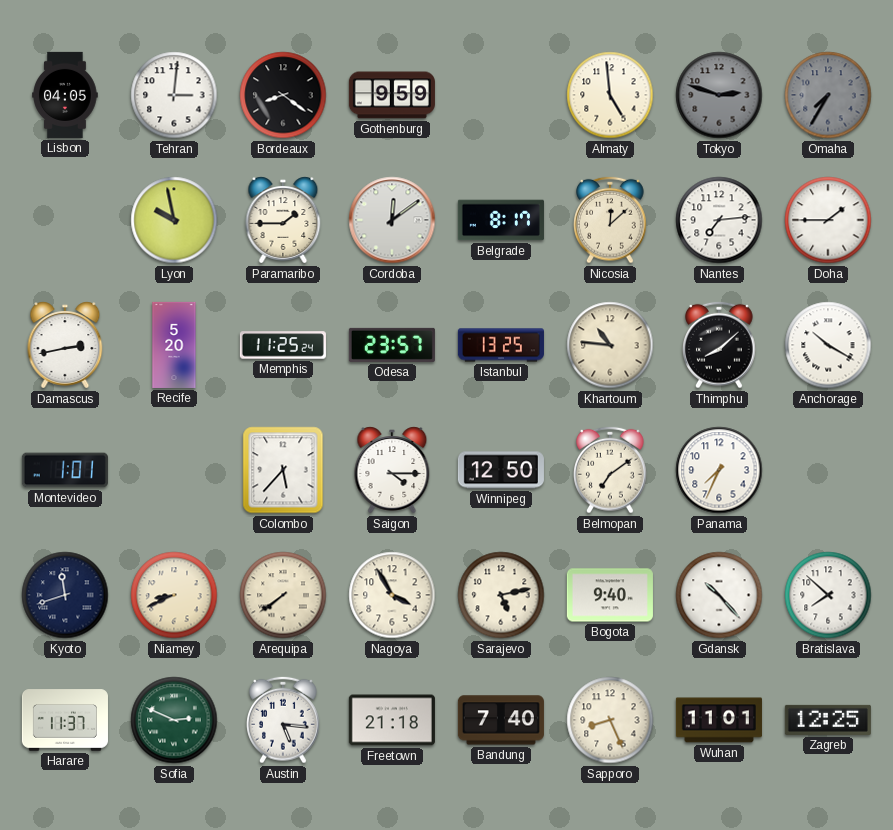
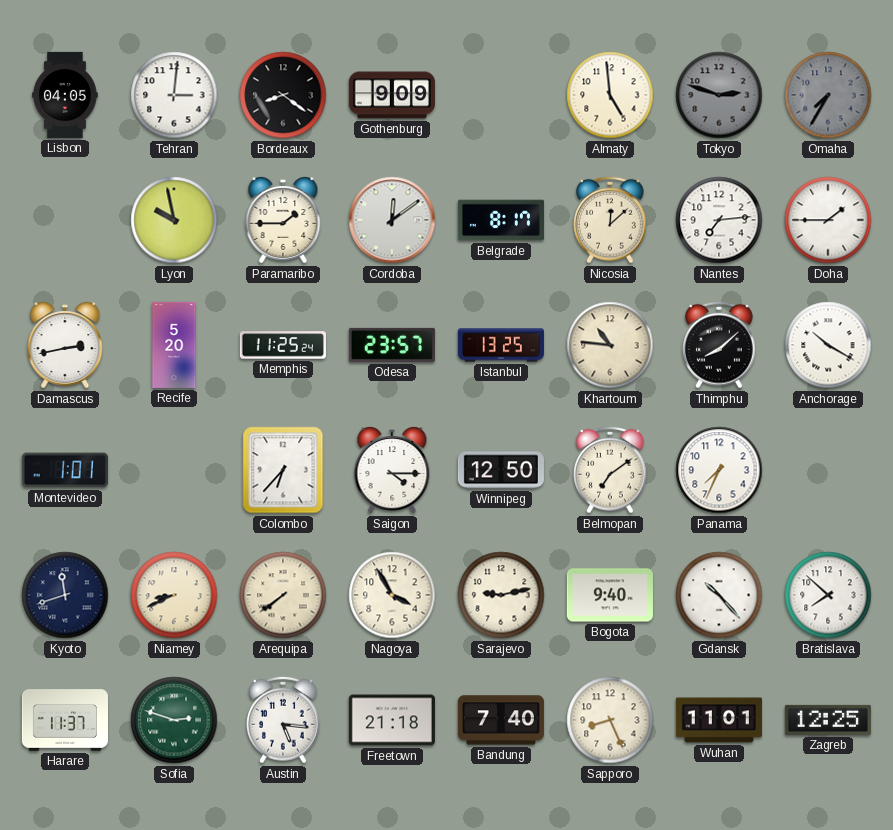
Gothenburg: 9:59 -> 9:09
Colombo: 5:37 -> 6:37
Sarajevo: 5:13 -> 9:13
Sofia: 2:49 -> 2:48
